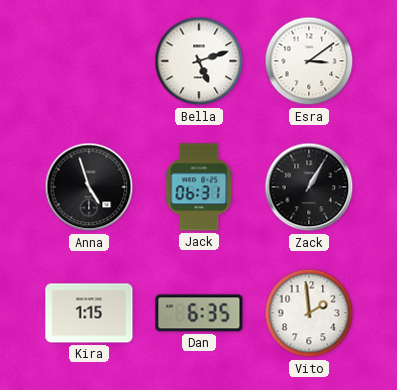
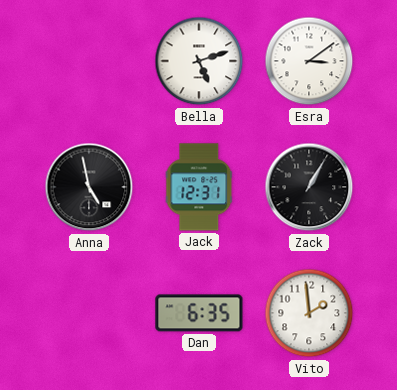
Anna: 4:57 -> 4:58
Jack: 06:31 -> 12:31
Kira: 1:15 -> none
